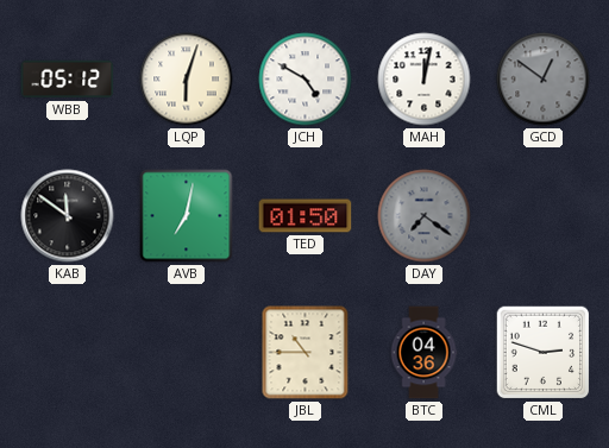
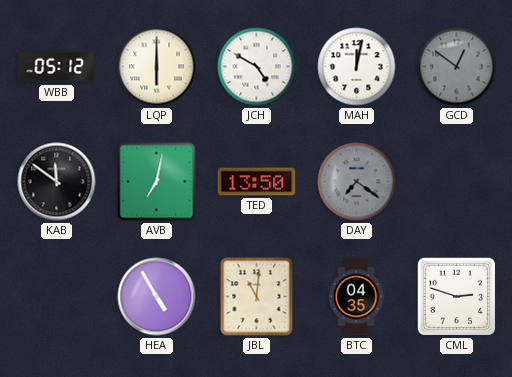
LQP: 6:03 -> 6:00
TED: 01:50 -> 13:50
HEA: none -> 4:55
JBL: 10:45 -> 11:01
BTC: 04:36 -> 04:35
